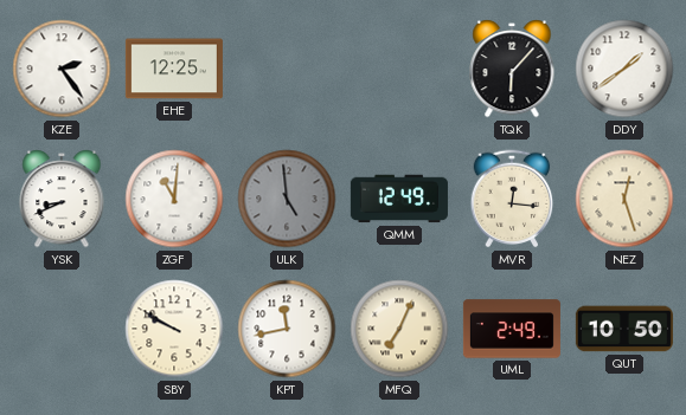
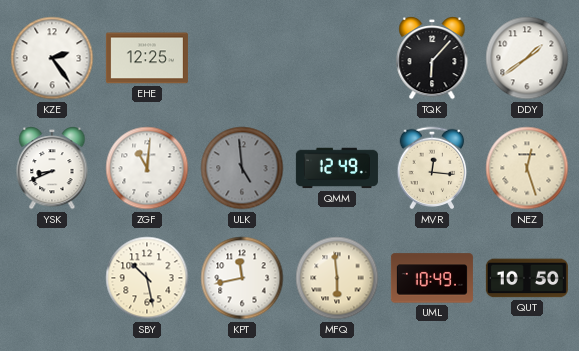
SBY: 9:50 -> 10:28
MFQ: 7:04 -> 5:59
UML: 2:49 -> 10:49
